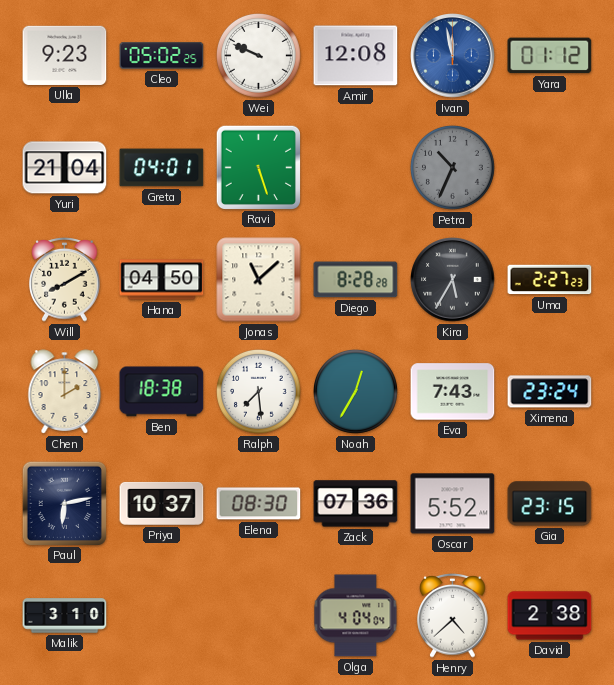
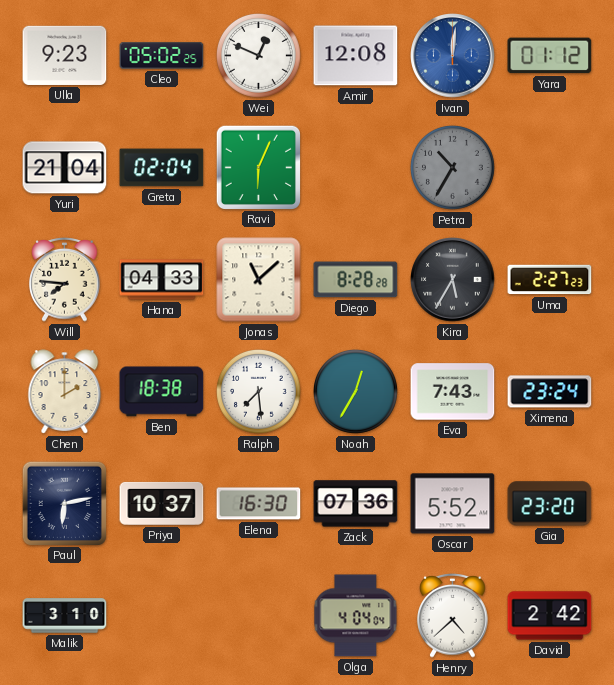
Wei: 9:49 -> 12:49
Ivan: 11:58 -> 12:01
Greta: 04:01 -> 02:04
Ravi: 5:27 -> 6:04
Petra: 10:34 -> 10:35
Will: 8:10 -> 7:46
Hana: 04:50 -> 04:33
Elena: 08:30 -> 16:30
Gia: 23:15 -> 23:20
David: 2:38 -> 2:42
